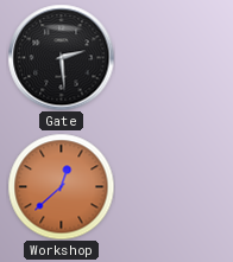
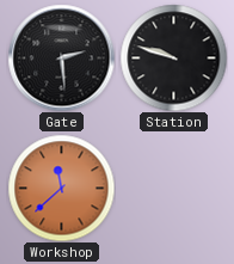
Station: none -> 9:48
Workshop: 12:38 -> 11:38
